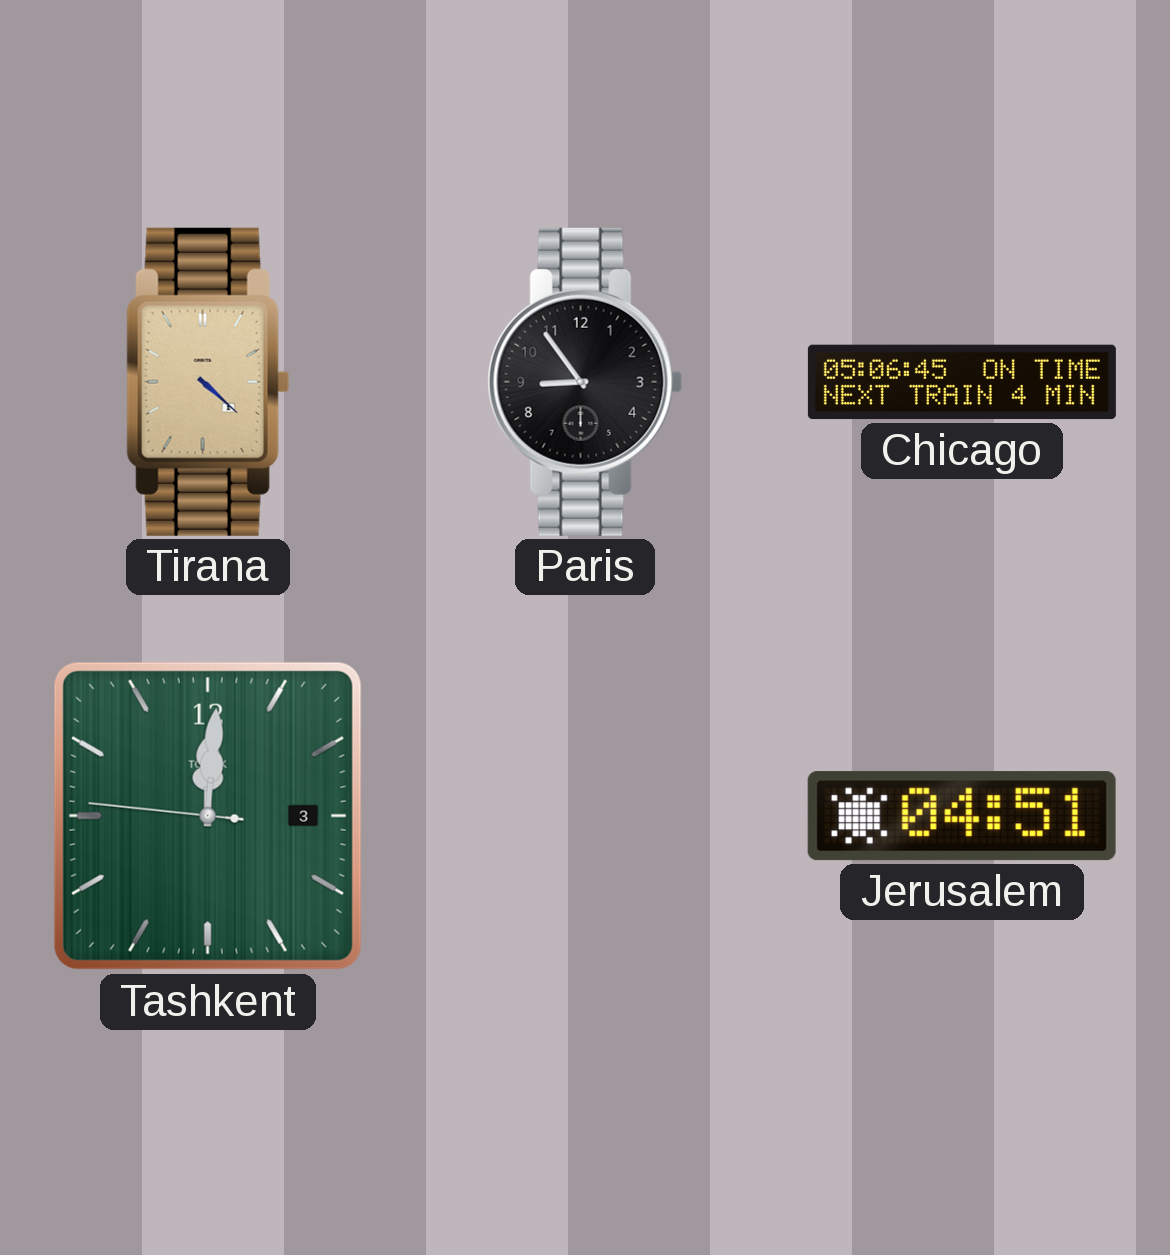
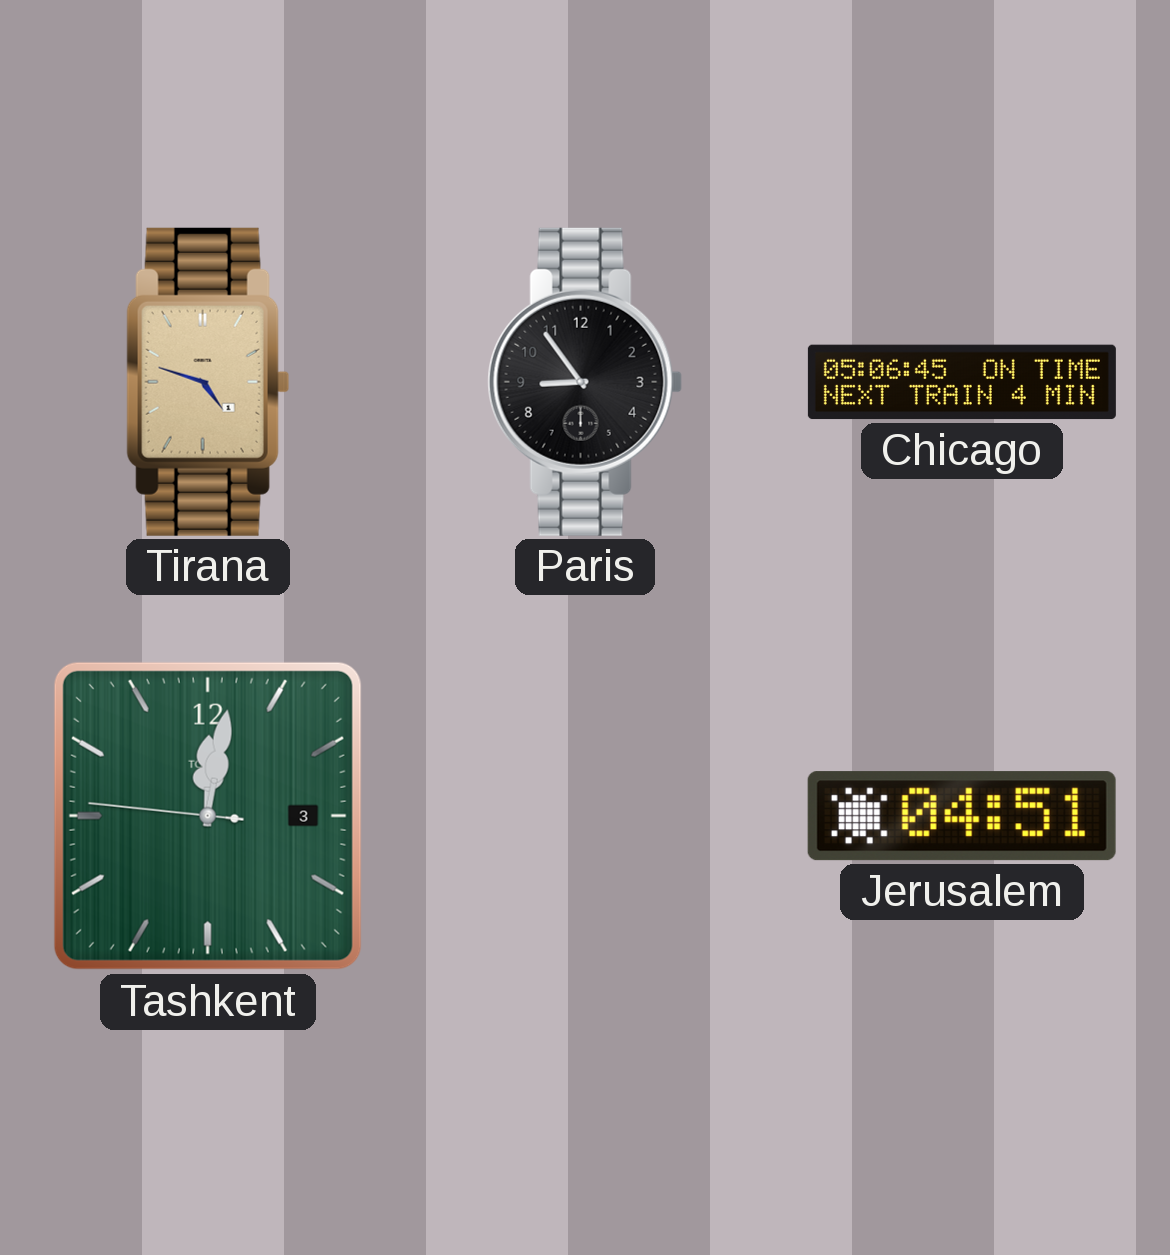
Tirana: 4:22 -> 4:48
Tashkent: 12:00 -> 12:01
